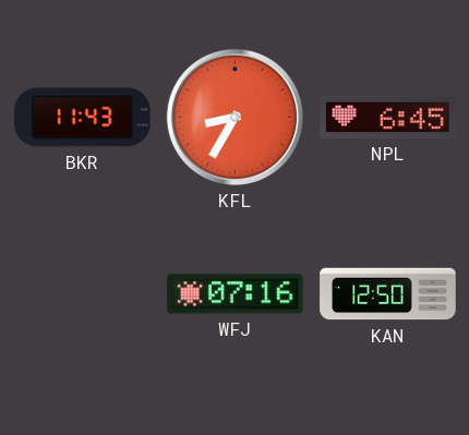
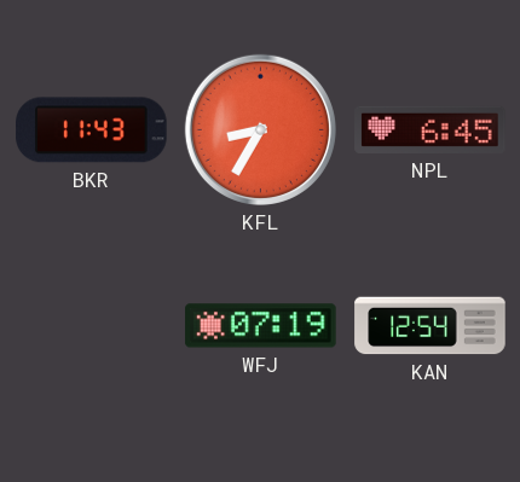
WFJ: 07:16 -> 07:19
KAN: 12:50 -> 12:54
